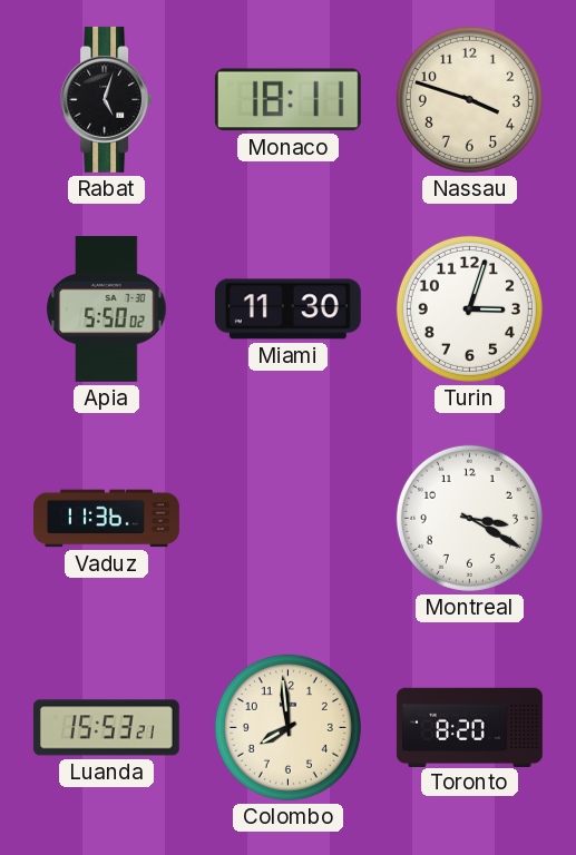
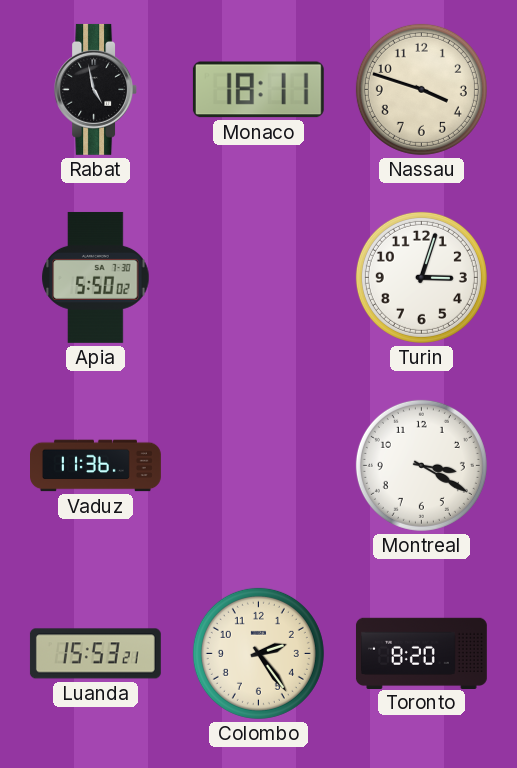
Rabat: 5:03 -> 4:58
Miami: 11:30 -> none
Colombo: 7:59 -> 2:24
